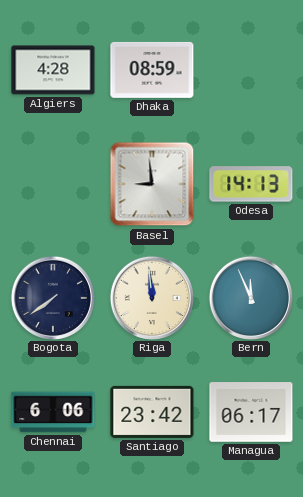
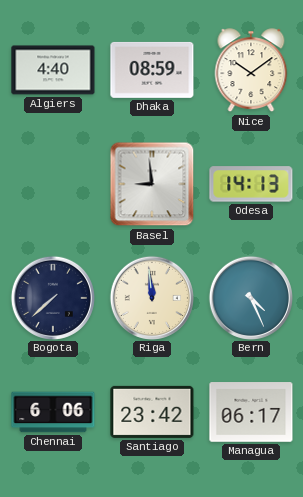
Algiers: 4:28 -> 4:40
Nice: none -> 10:09
Bogota: 7:39 -> 7:38
Bern: 11:56 -> 4:26
